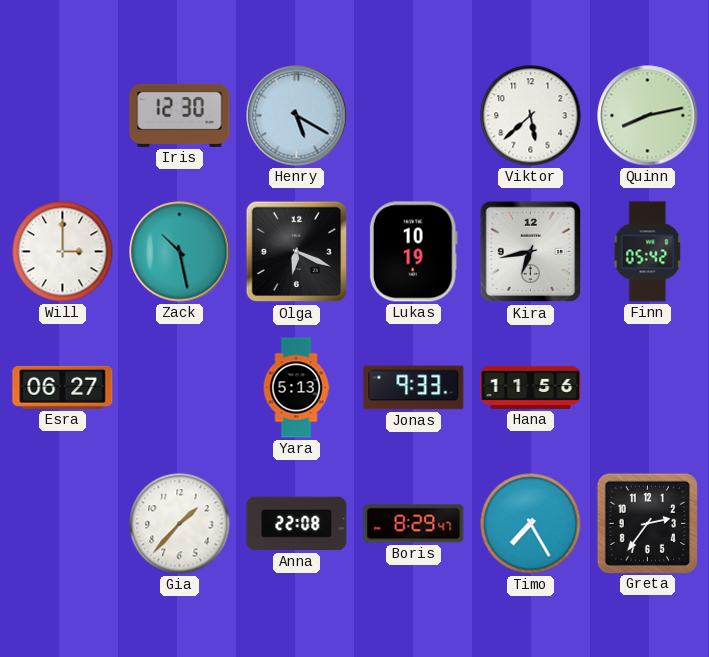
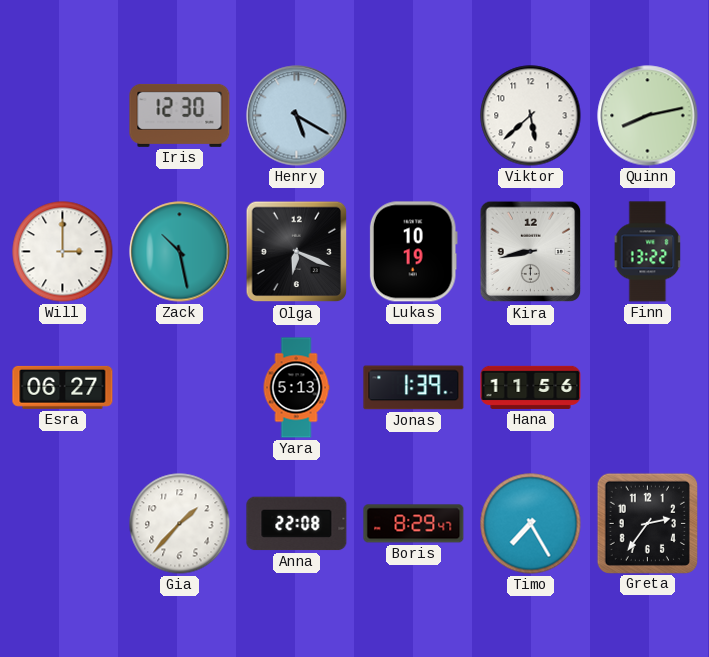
Kira: 6:43 -> 8:43
Finn: 05:42 -> 13:22
Jonas: 9:33 -> 1:39
